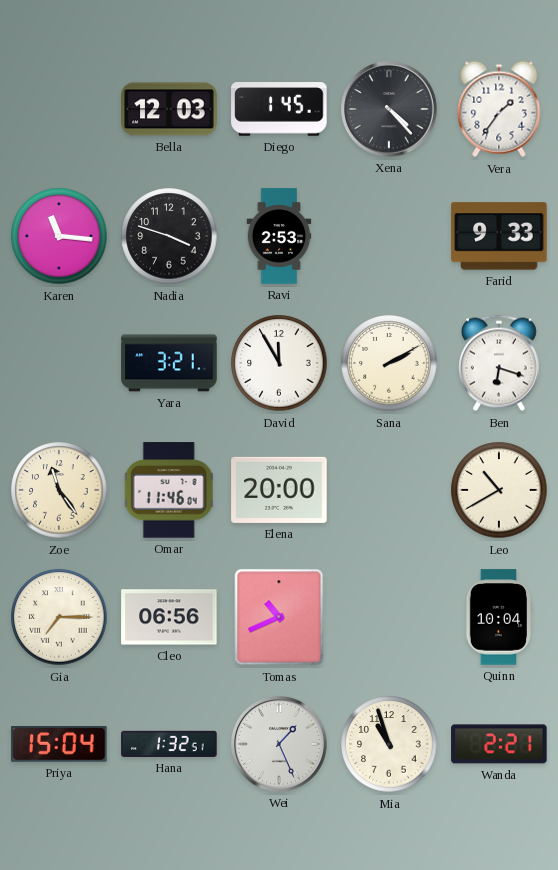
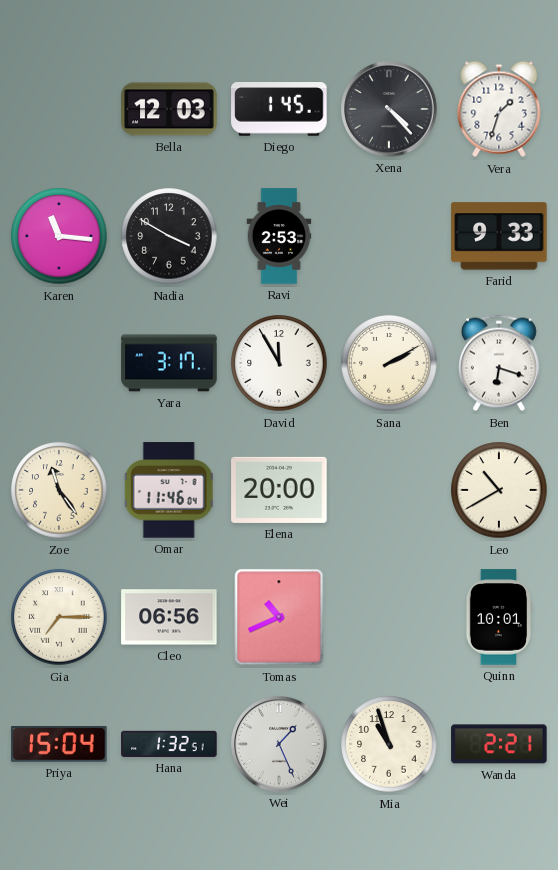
Vera: 1:36 -> 1:33
Nadia: 3:48 -> 3:50
Yara: 3:21 -> 3:17
Quinn: 10:04 -> 10:01
